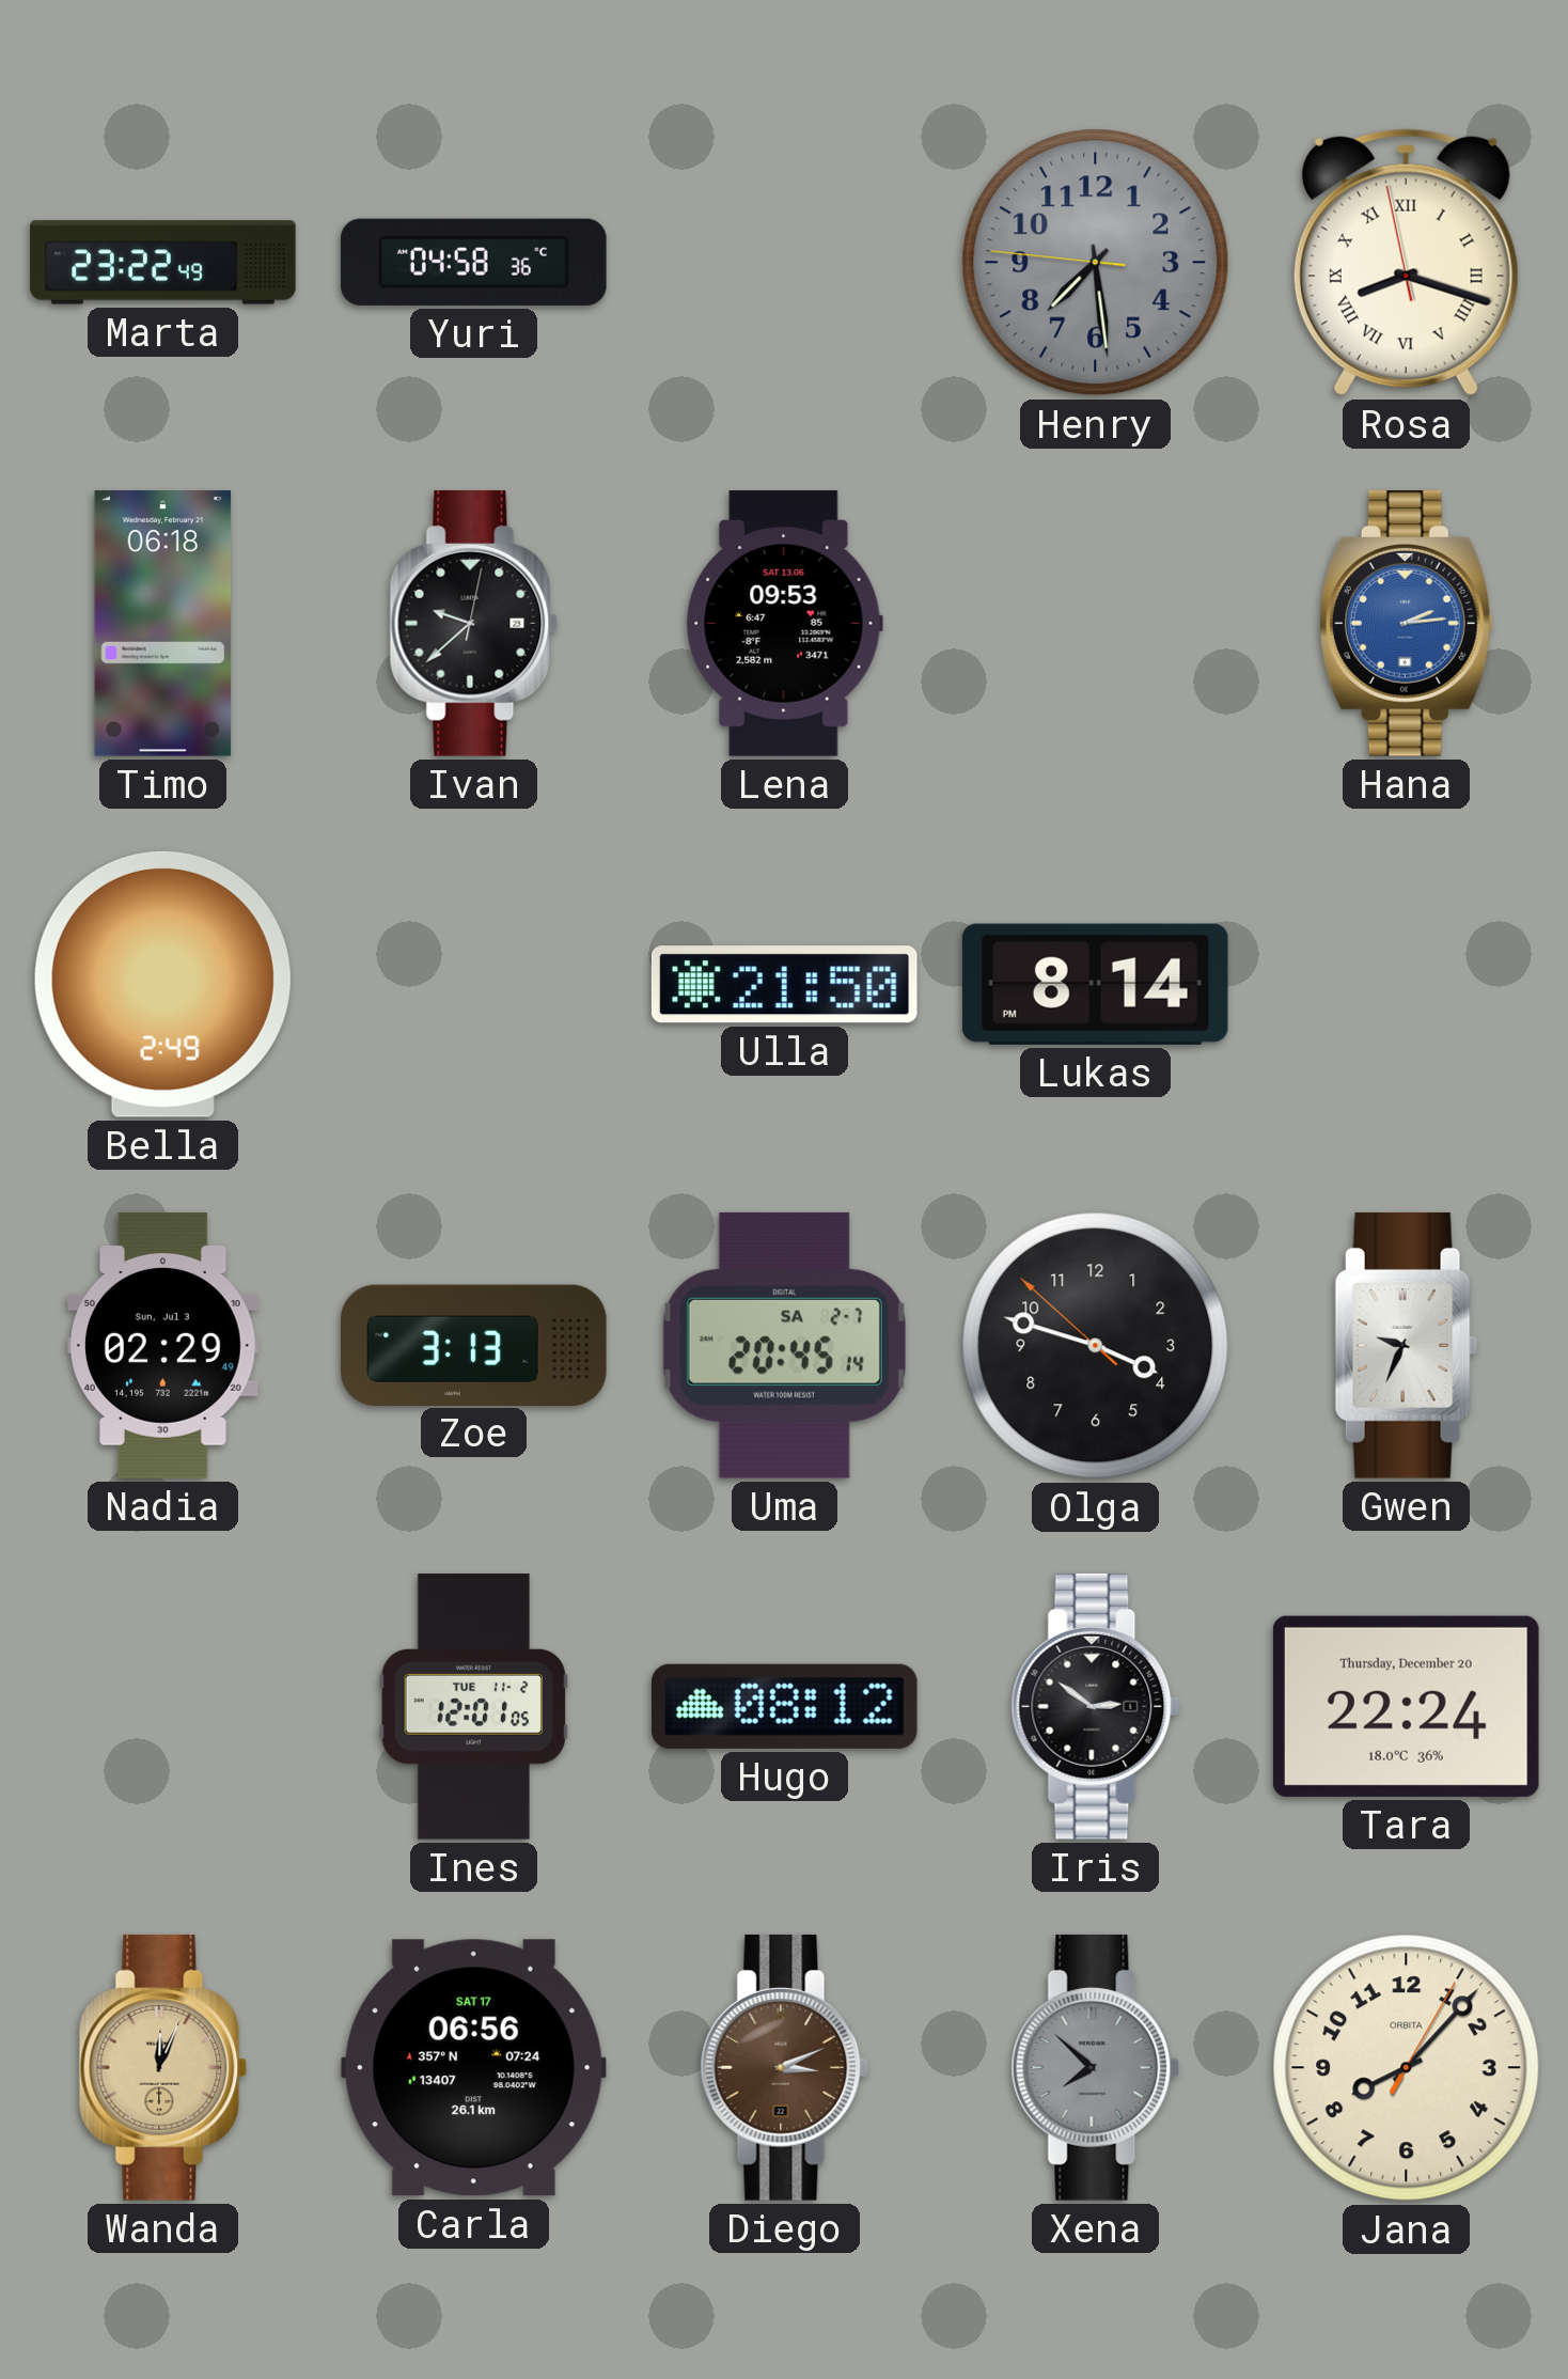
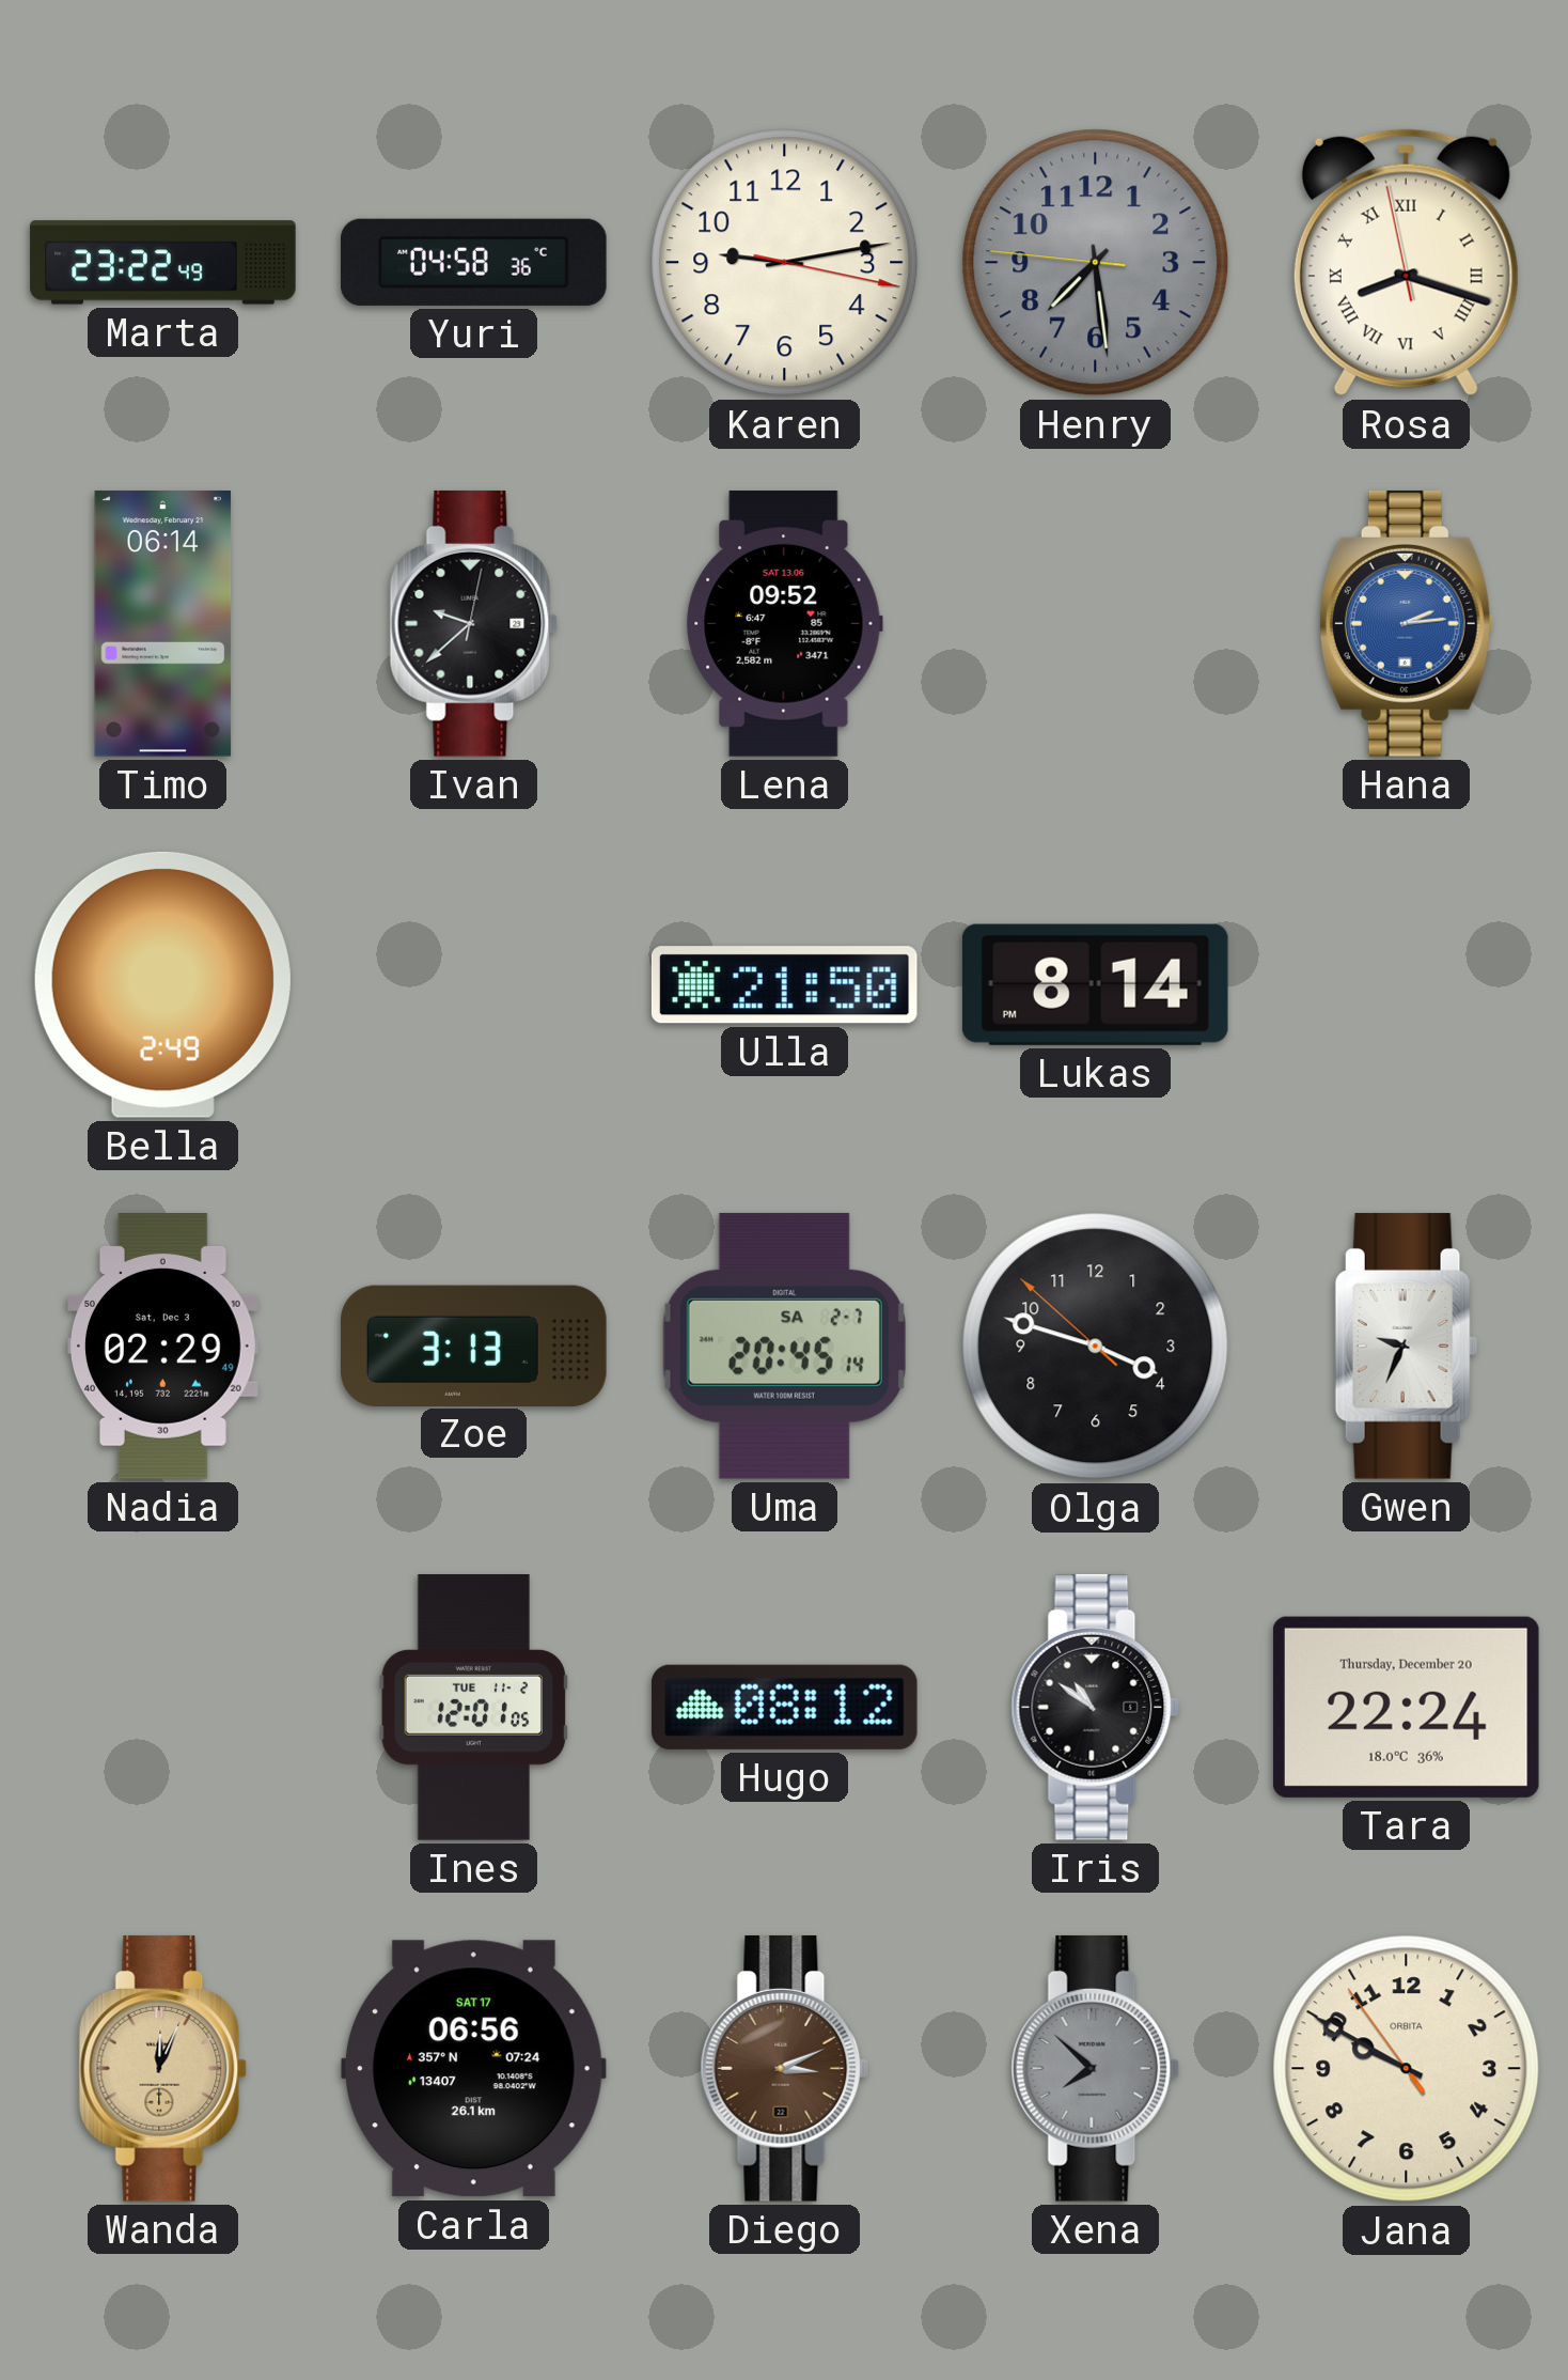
Karen: none -> 9:13
Timo: 06:18 -> 06:14
Lena: 09:53 -> 09:52
Nadia date: Sun, Jul 3 -> Sat, Dec 3
Iris: 2:51 -> 10:51
Jana: 8:07 -> 9:49
